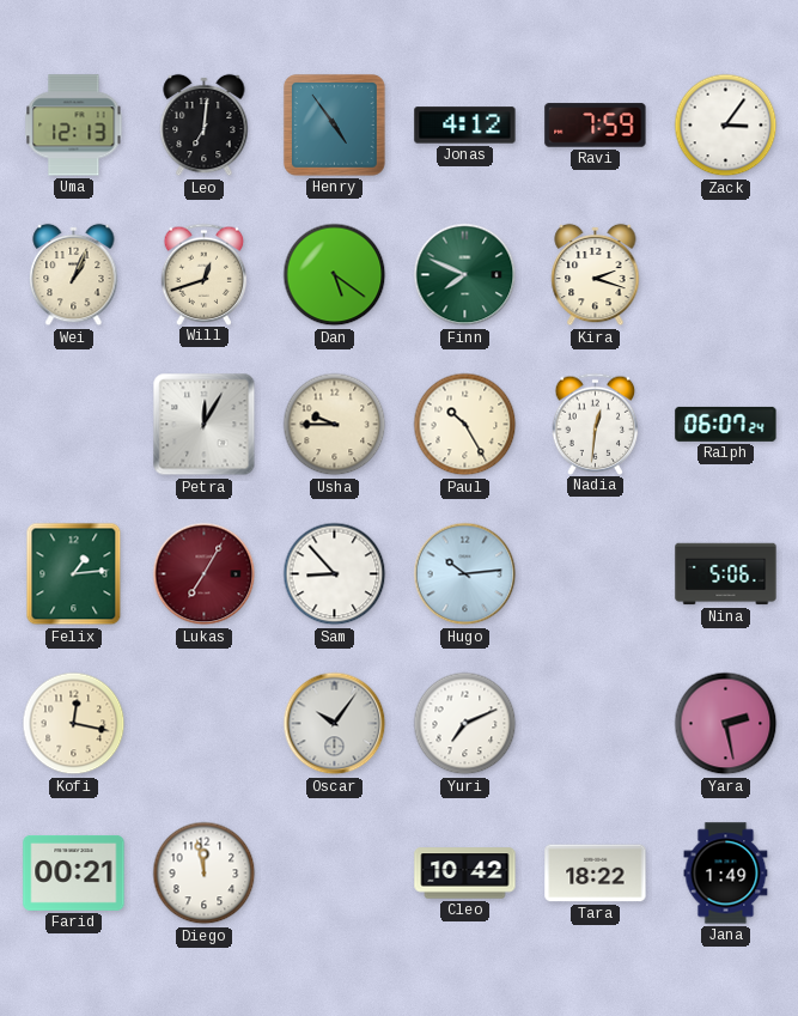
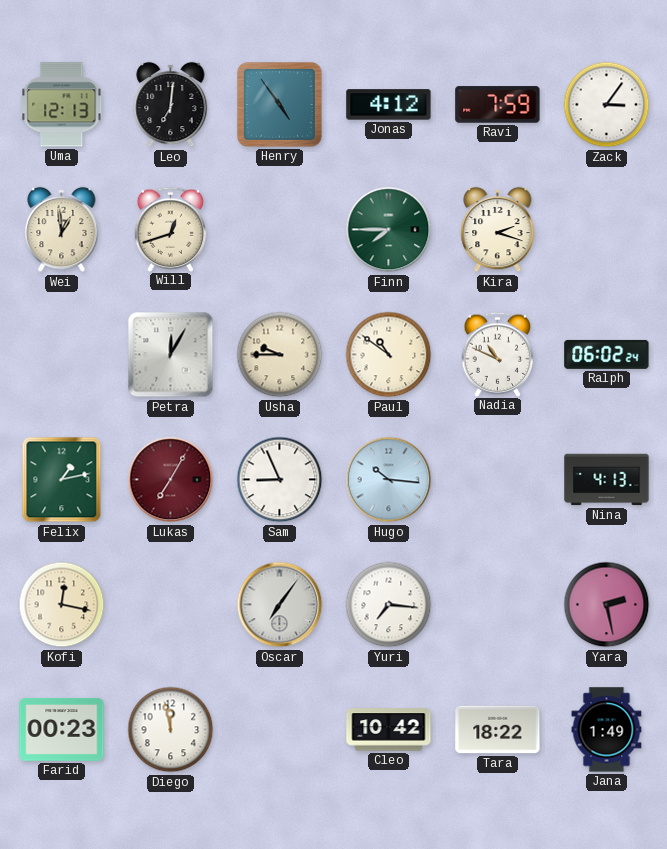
Wei: 1:04 -> 12:59
Dan: 5:21 -> none
Finn: 7:49 -> 7:45
Paul: 10:25 -> 10:51
Nadia: 12:31 -> 10:49
Ralph: 06:07 -> 06:02
Felix: 1:14 -> 1:13
Sam: 8:53 -> 8:56
Hugo: 10:14 -> 10:16
Nina: 5:06 -> 4:13
Oscar: 10:06 -> 7:06
Yuri: 7:11 -> 7:16
Farid: 00:21 -> 00:23
